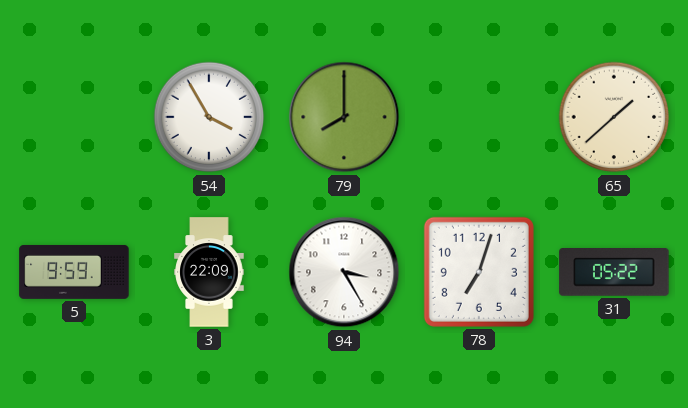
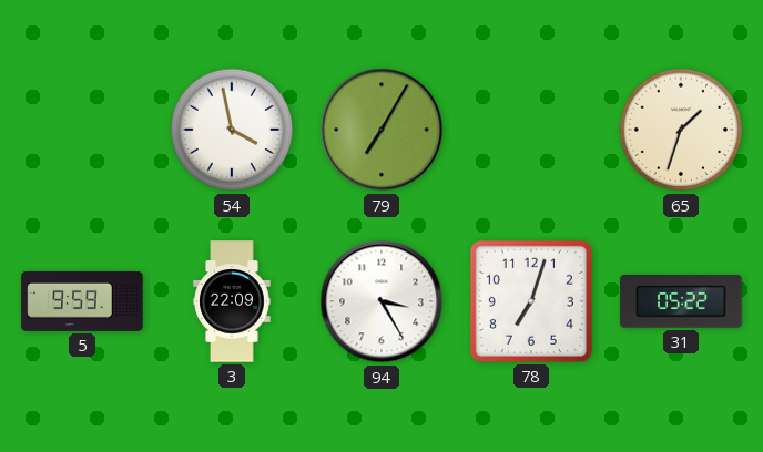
54: 3:55 -> 3:58
79: 8:00 -> 7:05
65: 1:38 -> 1:33
